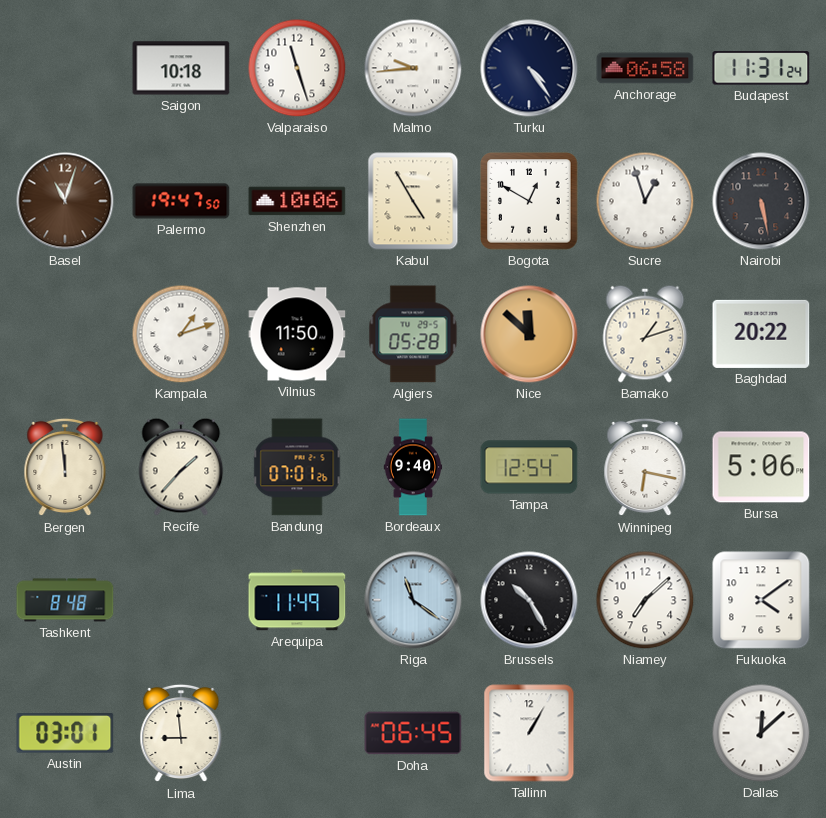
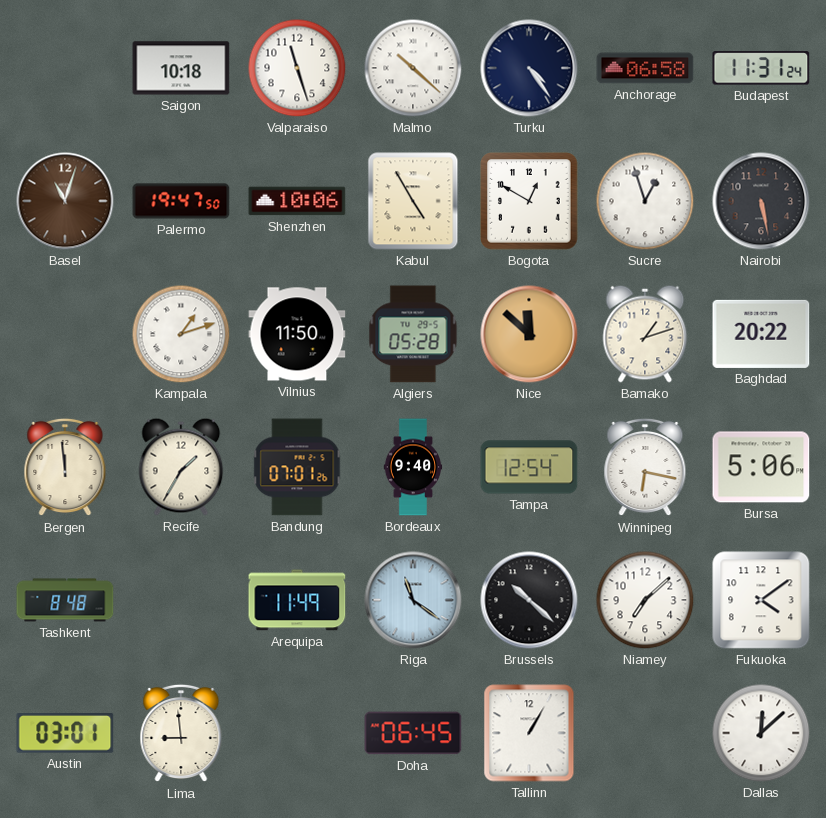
Malmo: 9:44 -> 10:22
Recife: 1:37 -> 1:35
Brussels: 10:25 -> 10:22
